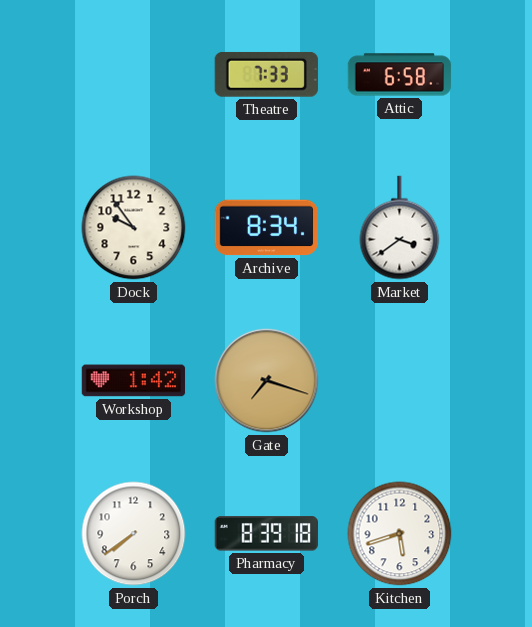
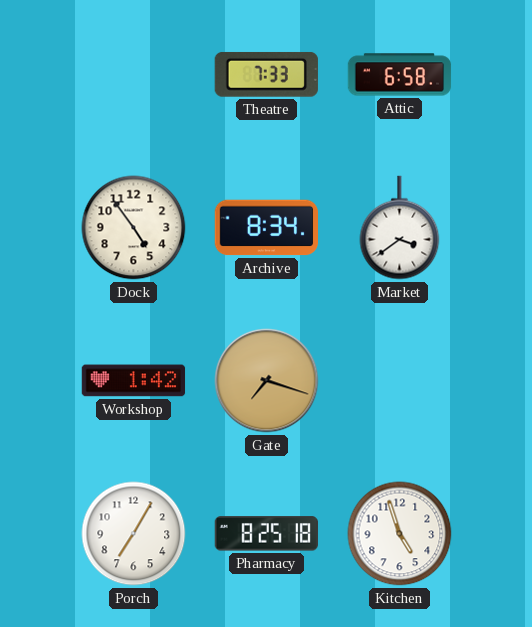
Dock: 9:54 -> 4:54
Porch: 7:39 -> 7:05
Pharmacy: 8:39 -> 8:25
Kitchen: 5:42 -> 4:57
